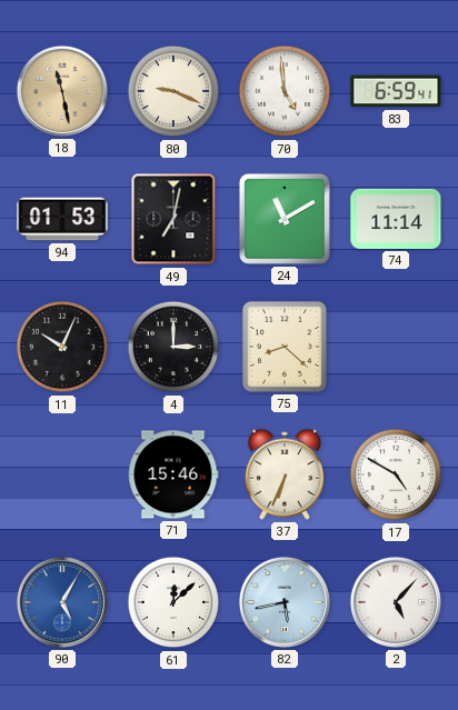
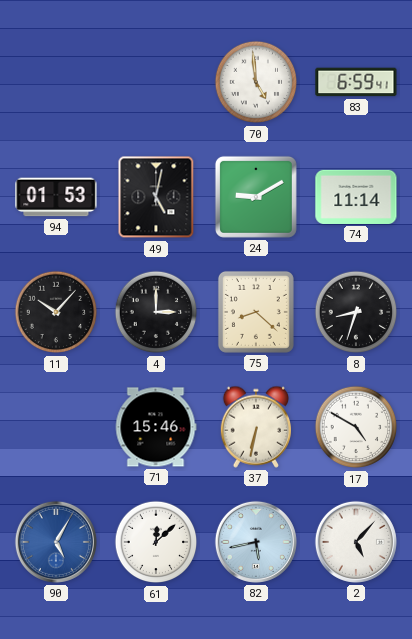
18: 11:28 -> none
80: 9:19 -> none
49: 7:02 -> 5:02
24: 11:10 -> 9:10
11: 10:04 -> 10:07
8: none -> 8:33
37: 6:34 -> 6:32
